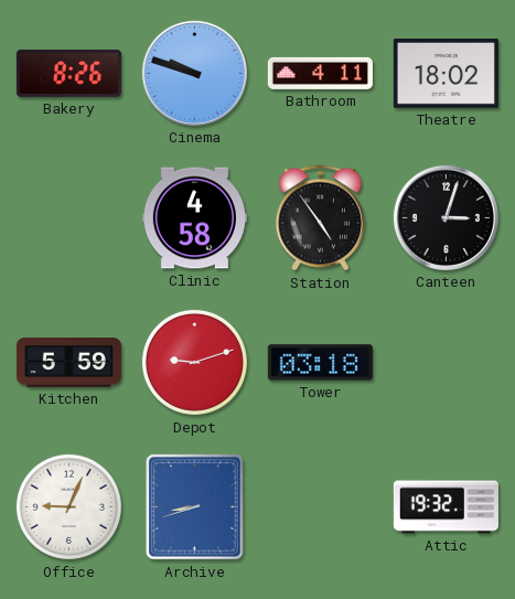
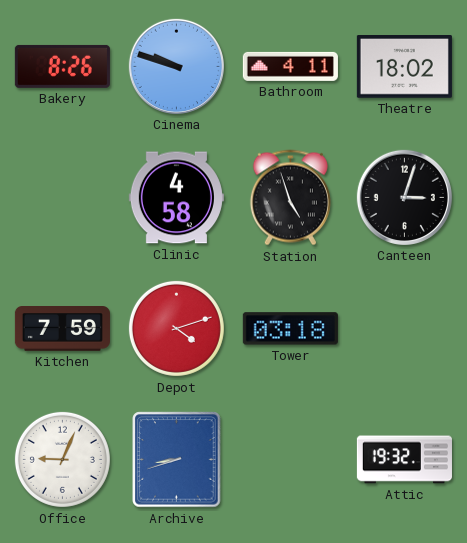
Station: 4:54 -> 4:57
Kitchen: 5:59 -> 7:59
Depot: 9:12 -> 4:12
